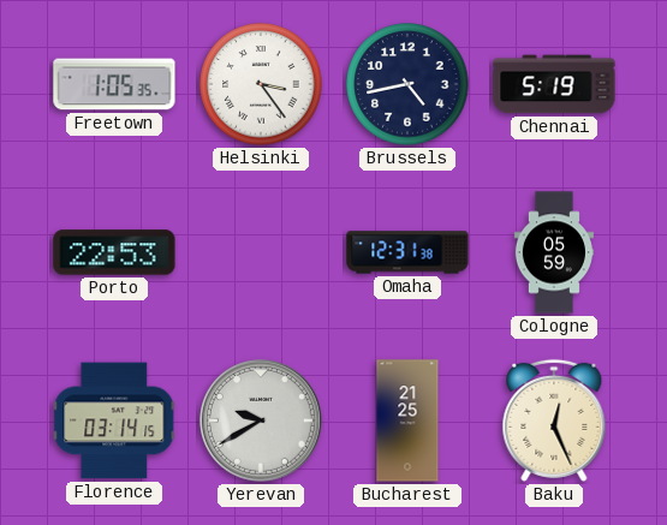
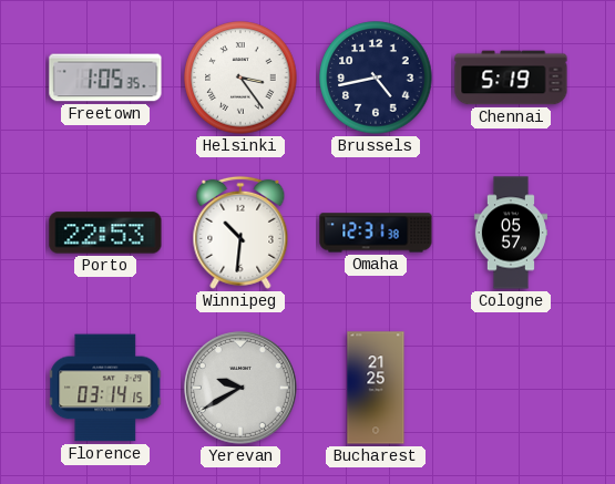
Winnipeg: none -> 10:31
Cologne: 05:59 -> 05:57
Baku: 12:26 -> none
